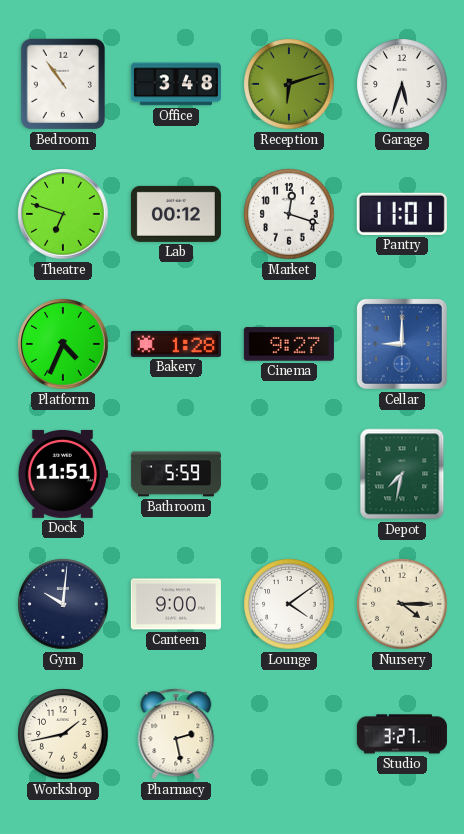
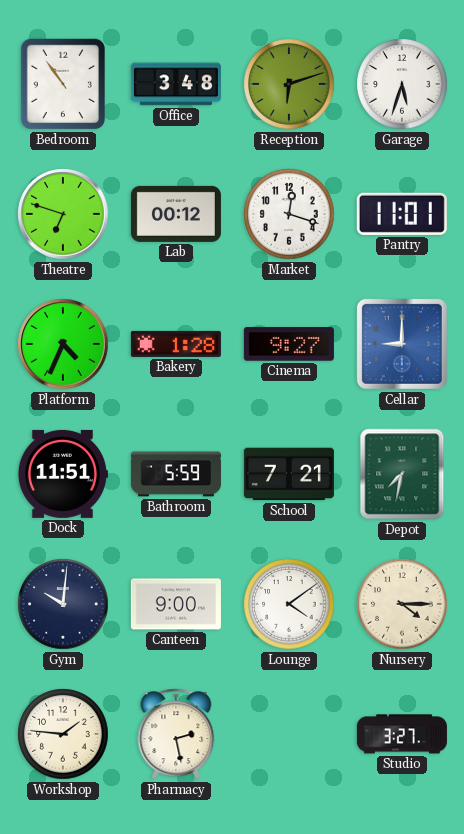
School: none -> 7:21
Workshop: 1:43 -> 1:46
